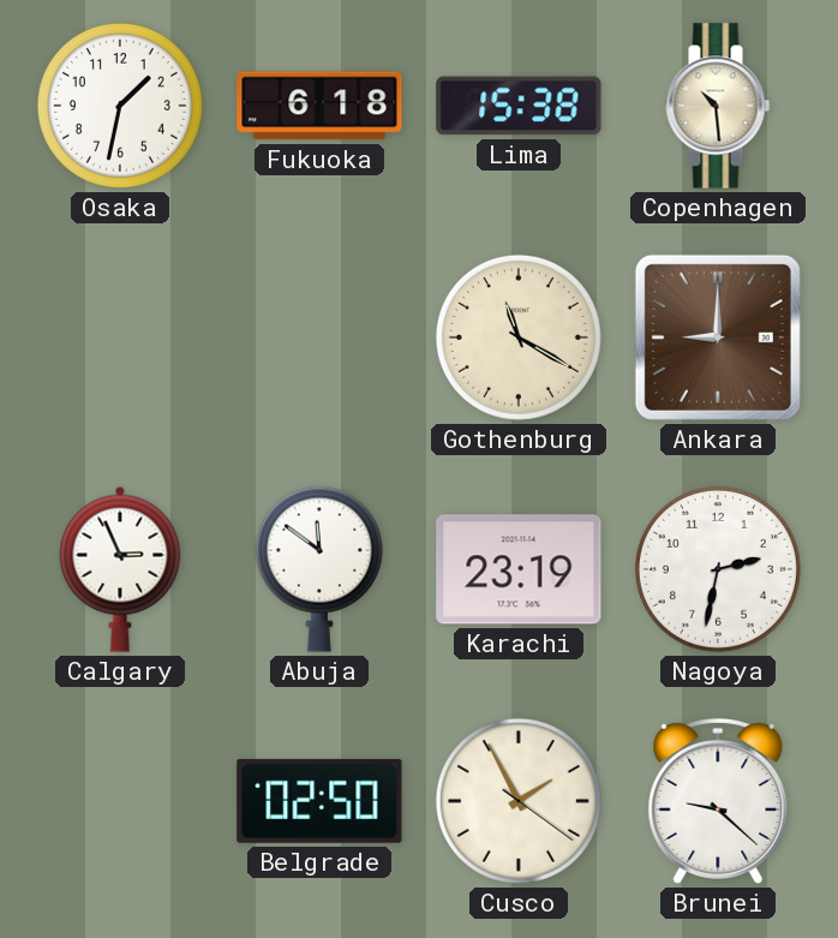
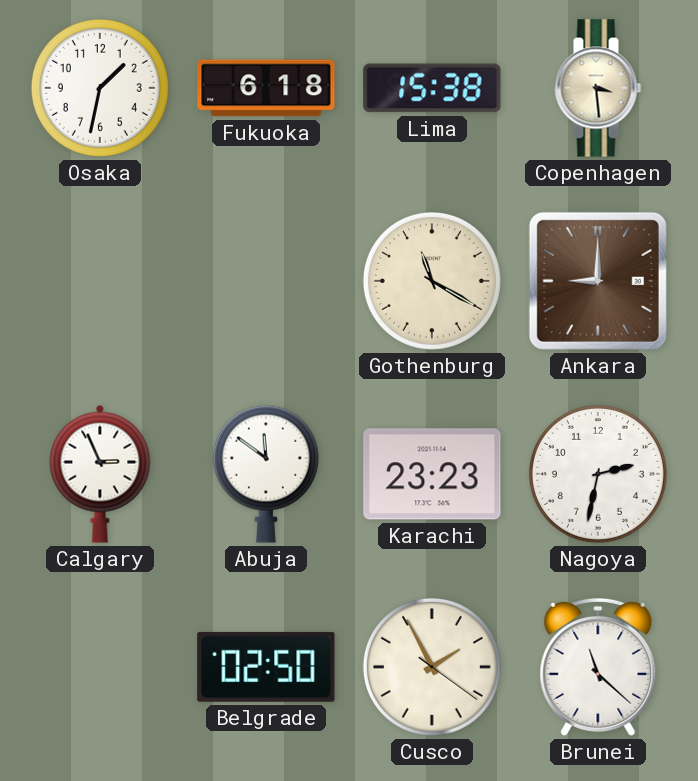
Copenhagen: 10:29 -> 3:29
Karachi: 23:19 -> 23:23
Brunei: 9:22 -> 11:22
